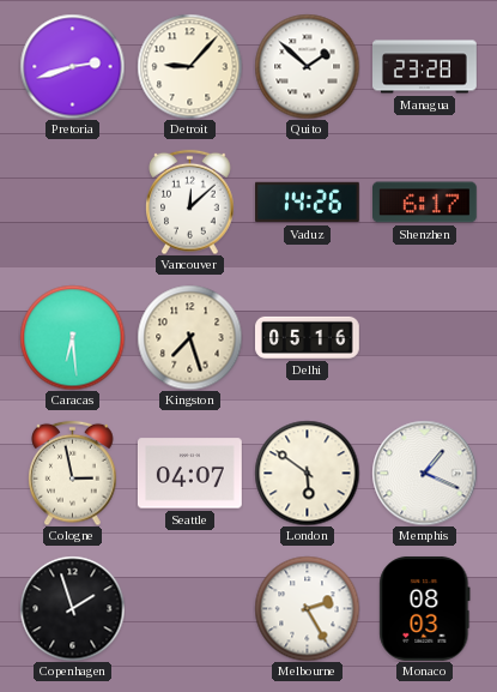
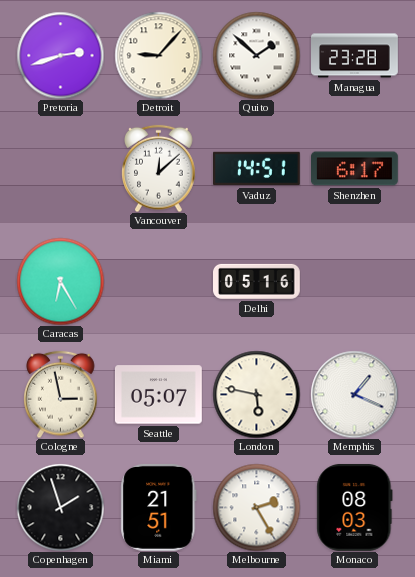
Vaduz: 14:26 -> 14:51
Caracas: 6:29 -> 6:25
Kingston: 7:27 -> none
Seattle: 04:07 -> 05:07
London: 5:51 -> 5:47
Miami: none -> 21:51
